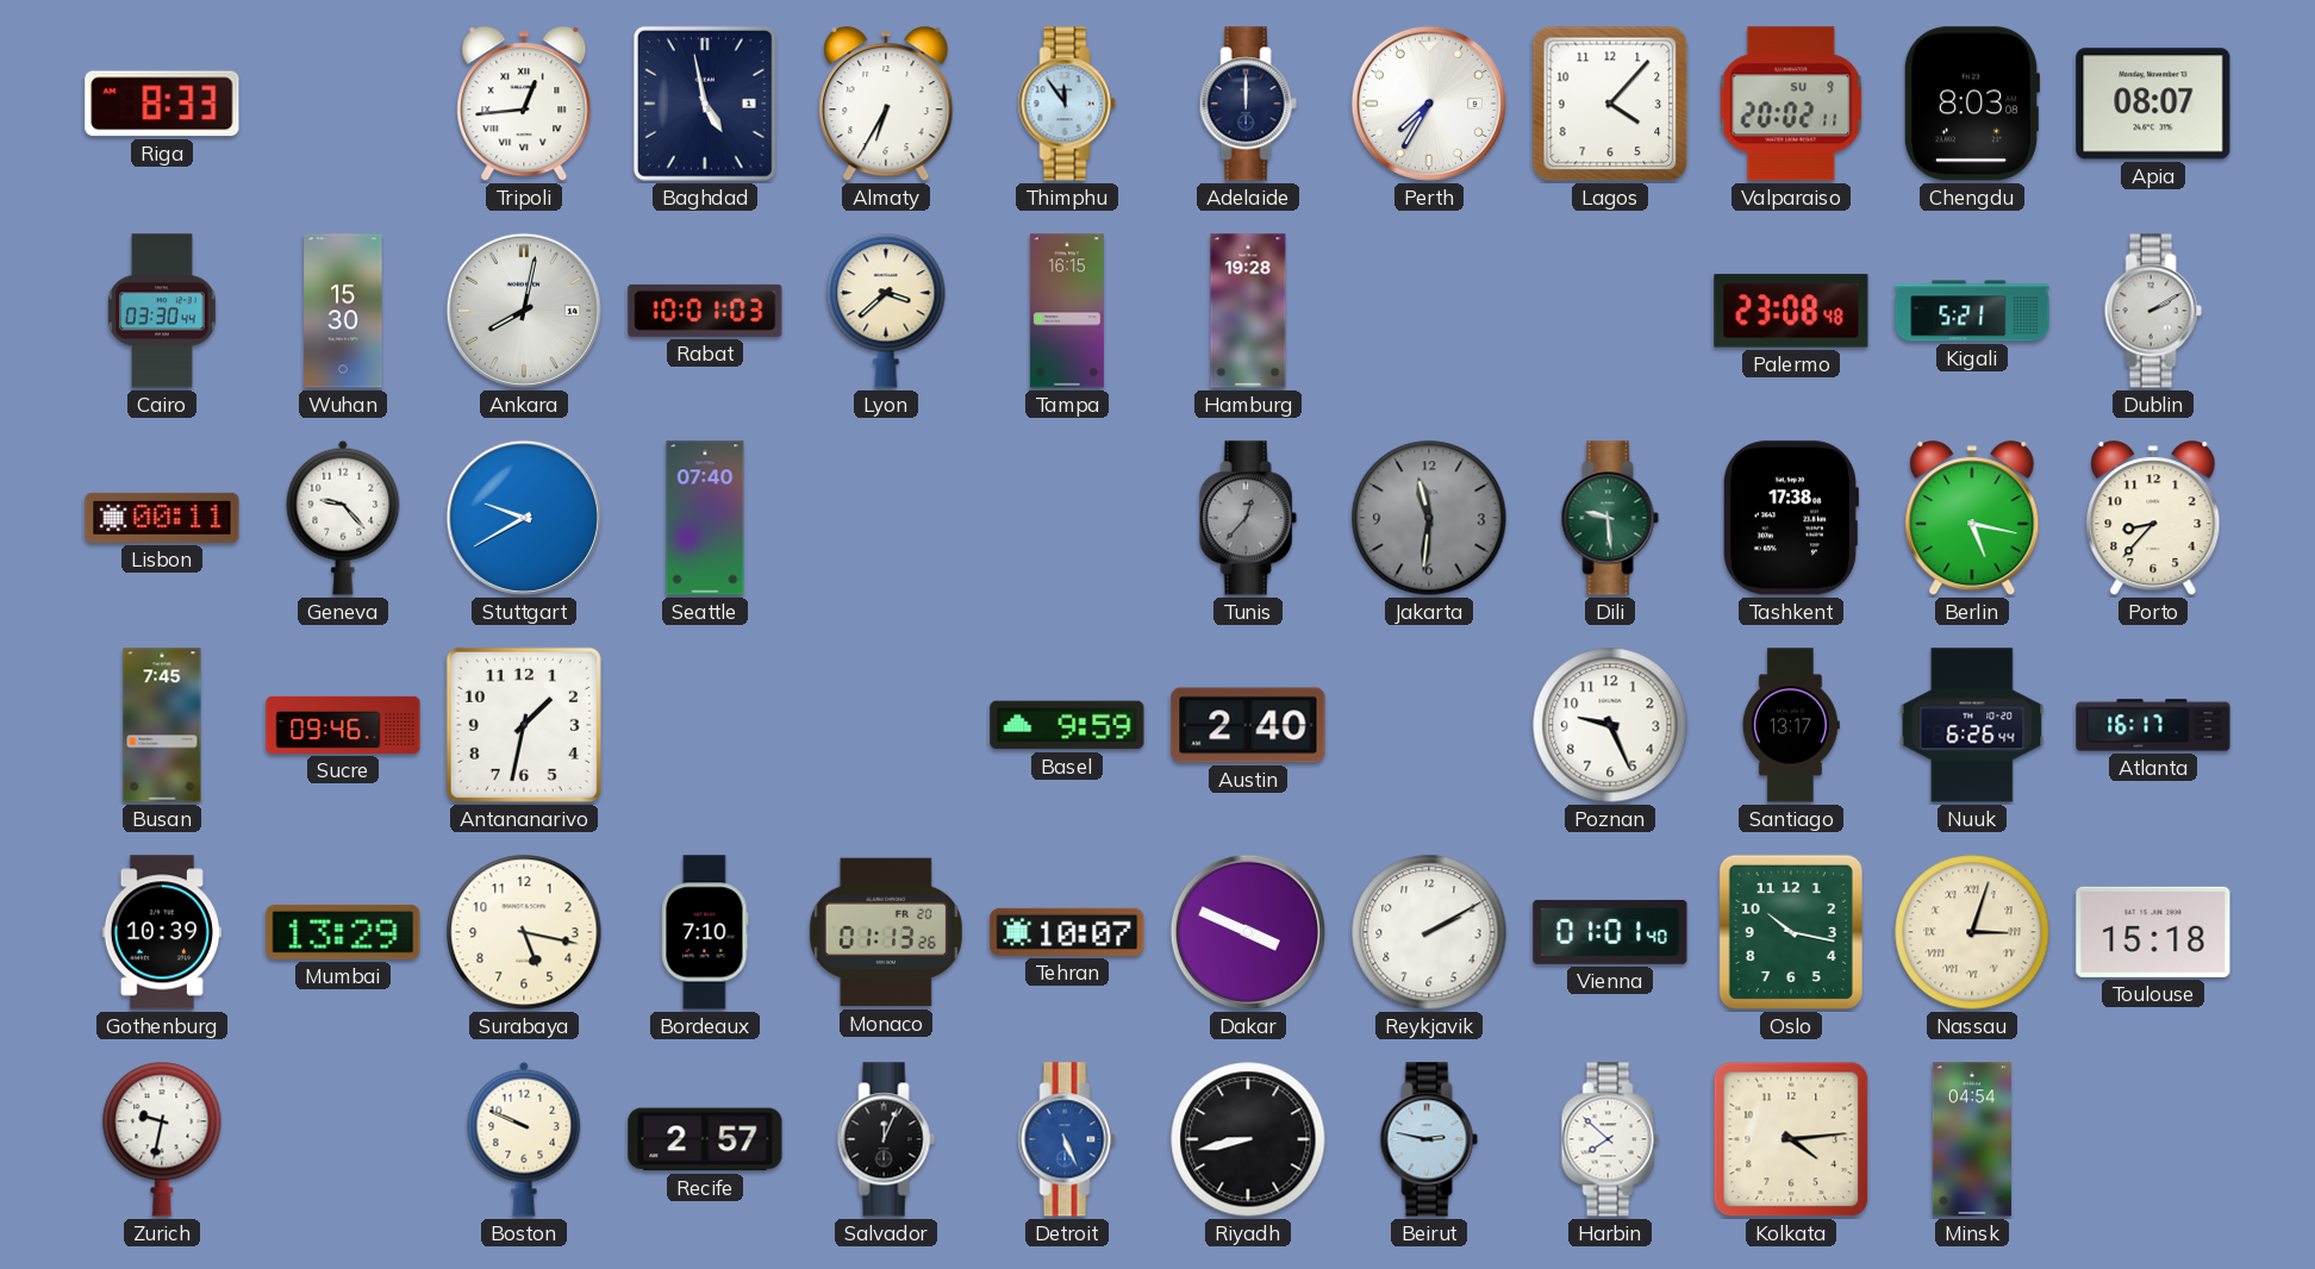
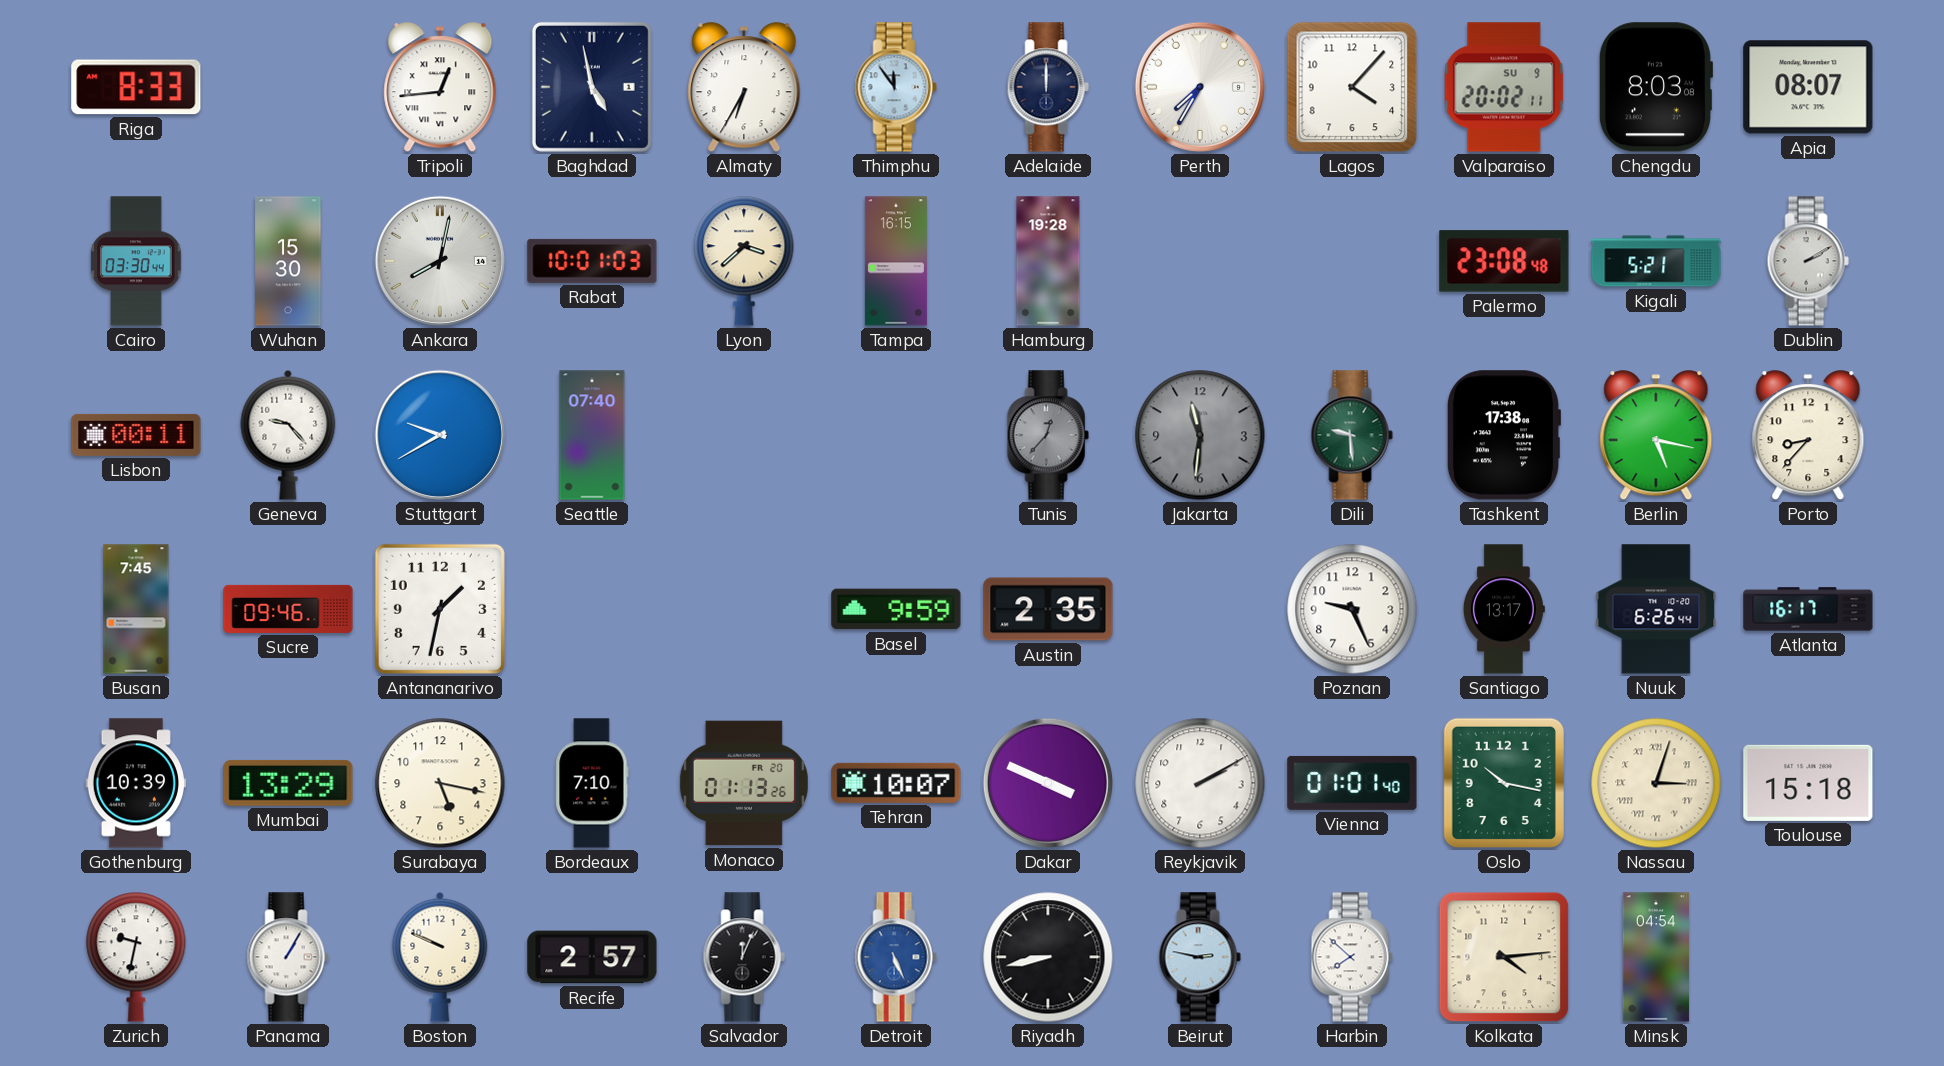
Austin: 2:40 -> 2:35
Panama: none -> 1:05
